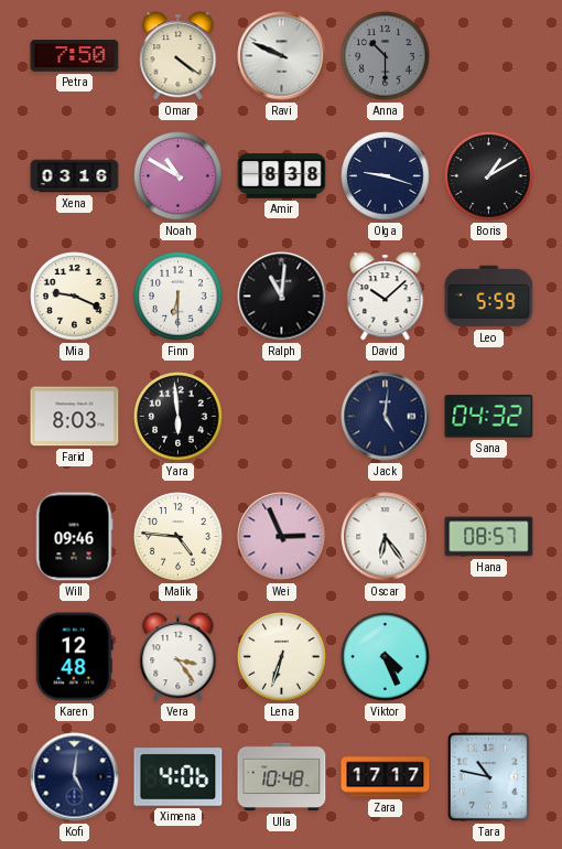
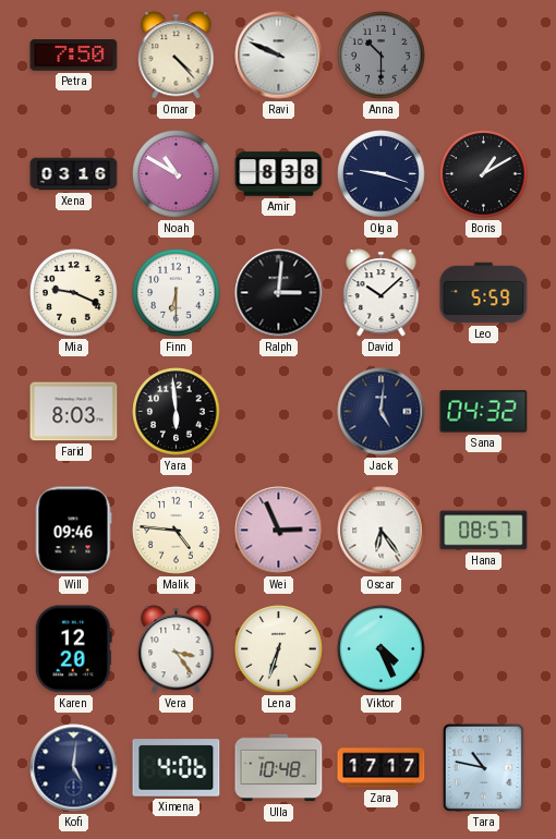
Omar: 4:21 -> 4:23
Ralph: 11:01 -> 3:01
Karen: 12:48 -> 12:20
